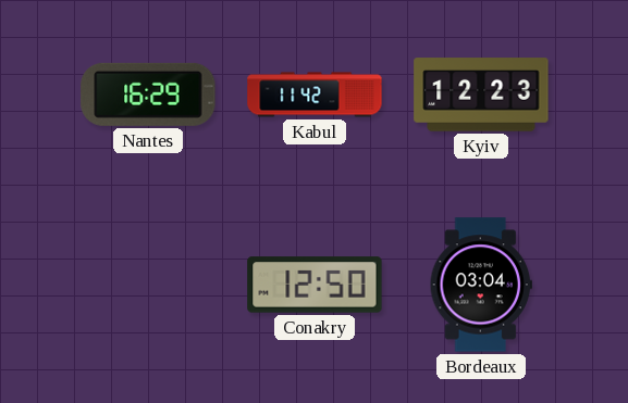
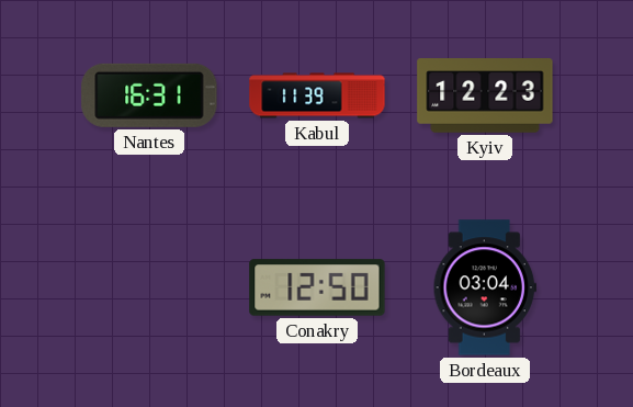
Nantes: 16:29 -> 16:31
Kabul: 11:42 -> 11:39
